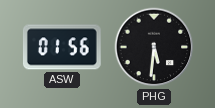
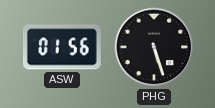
PHG: 5:31 -> 5:27
